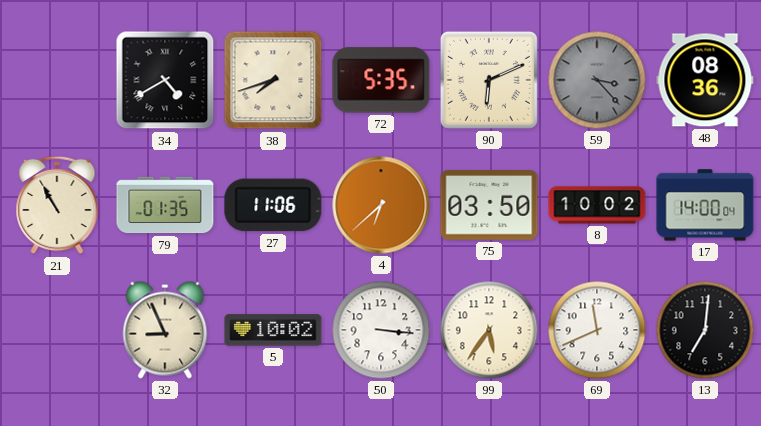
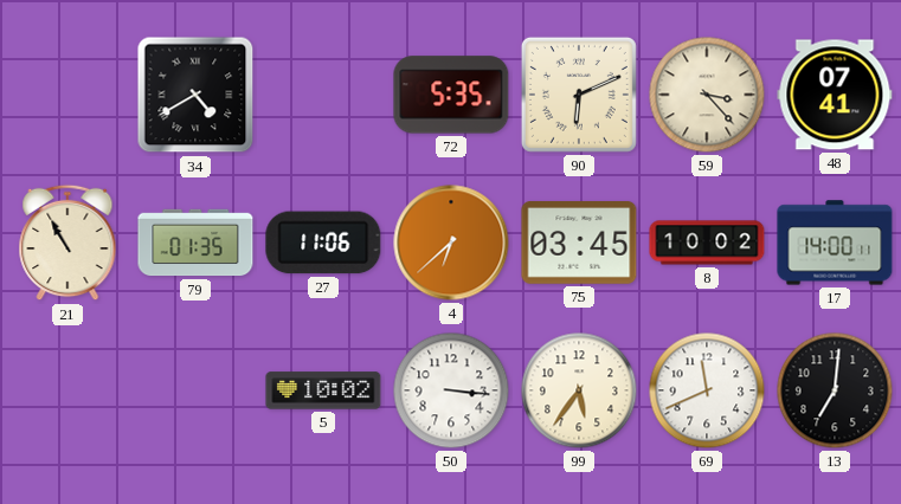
38: 7:42 -> none
59 dial: grey -> cream
48: 08:36 -> 07:41
75: 03:50 -> 03:45
17: 14:00:04 -> 14:00:11
32: 8:56 -> none
